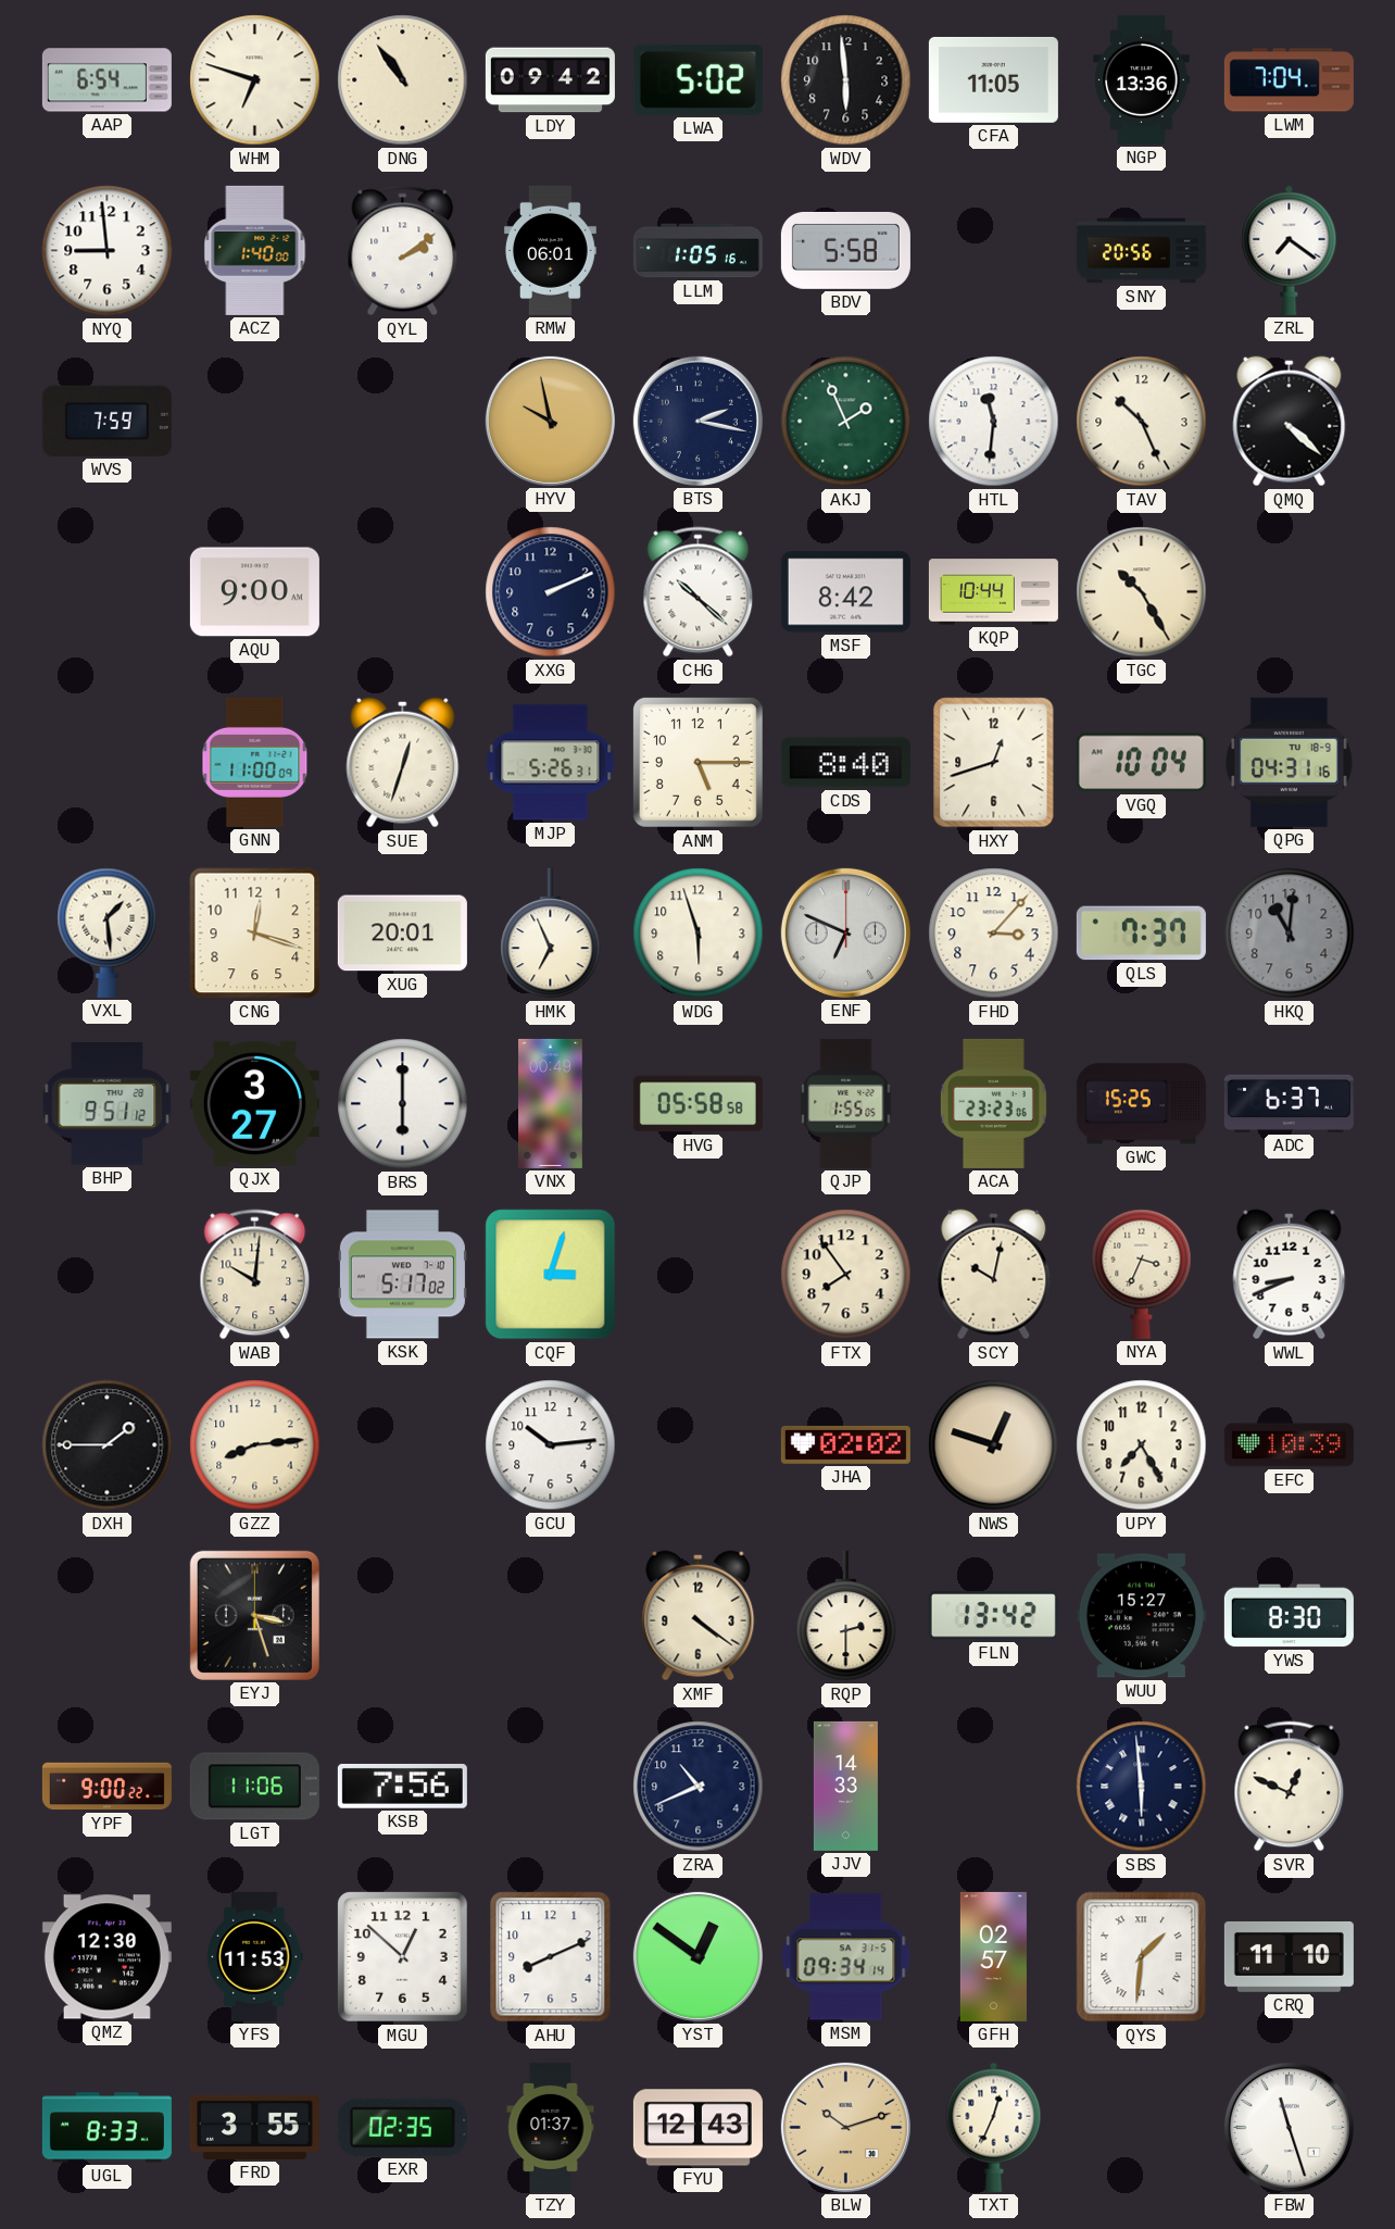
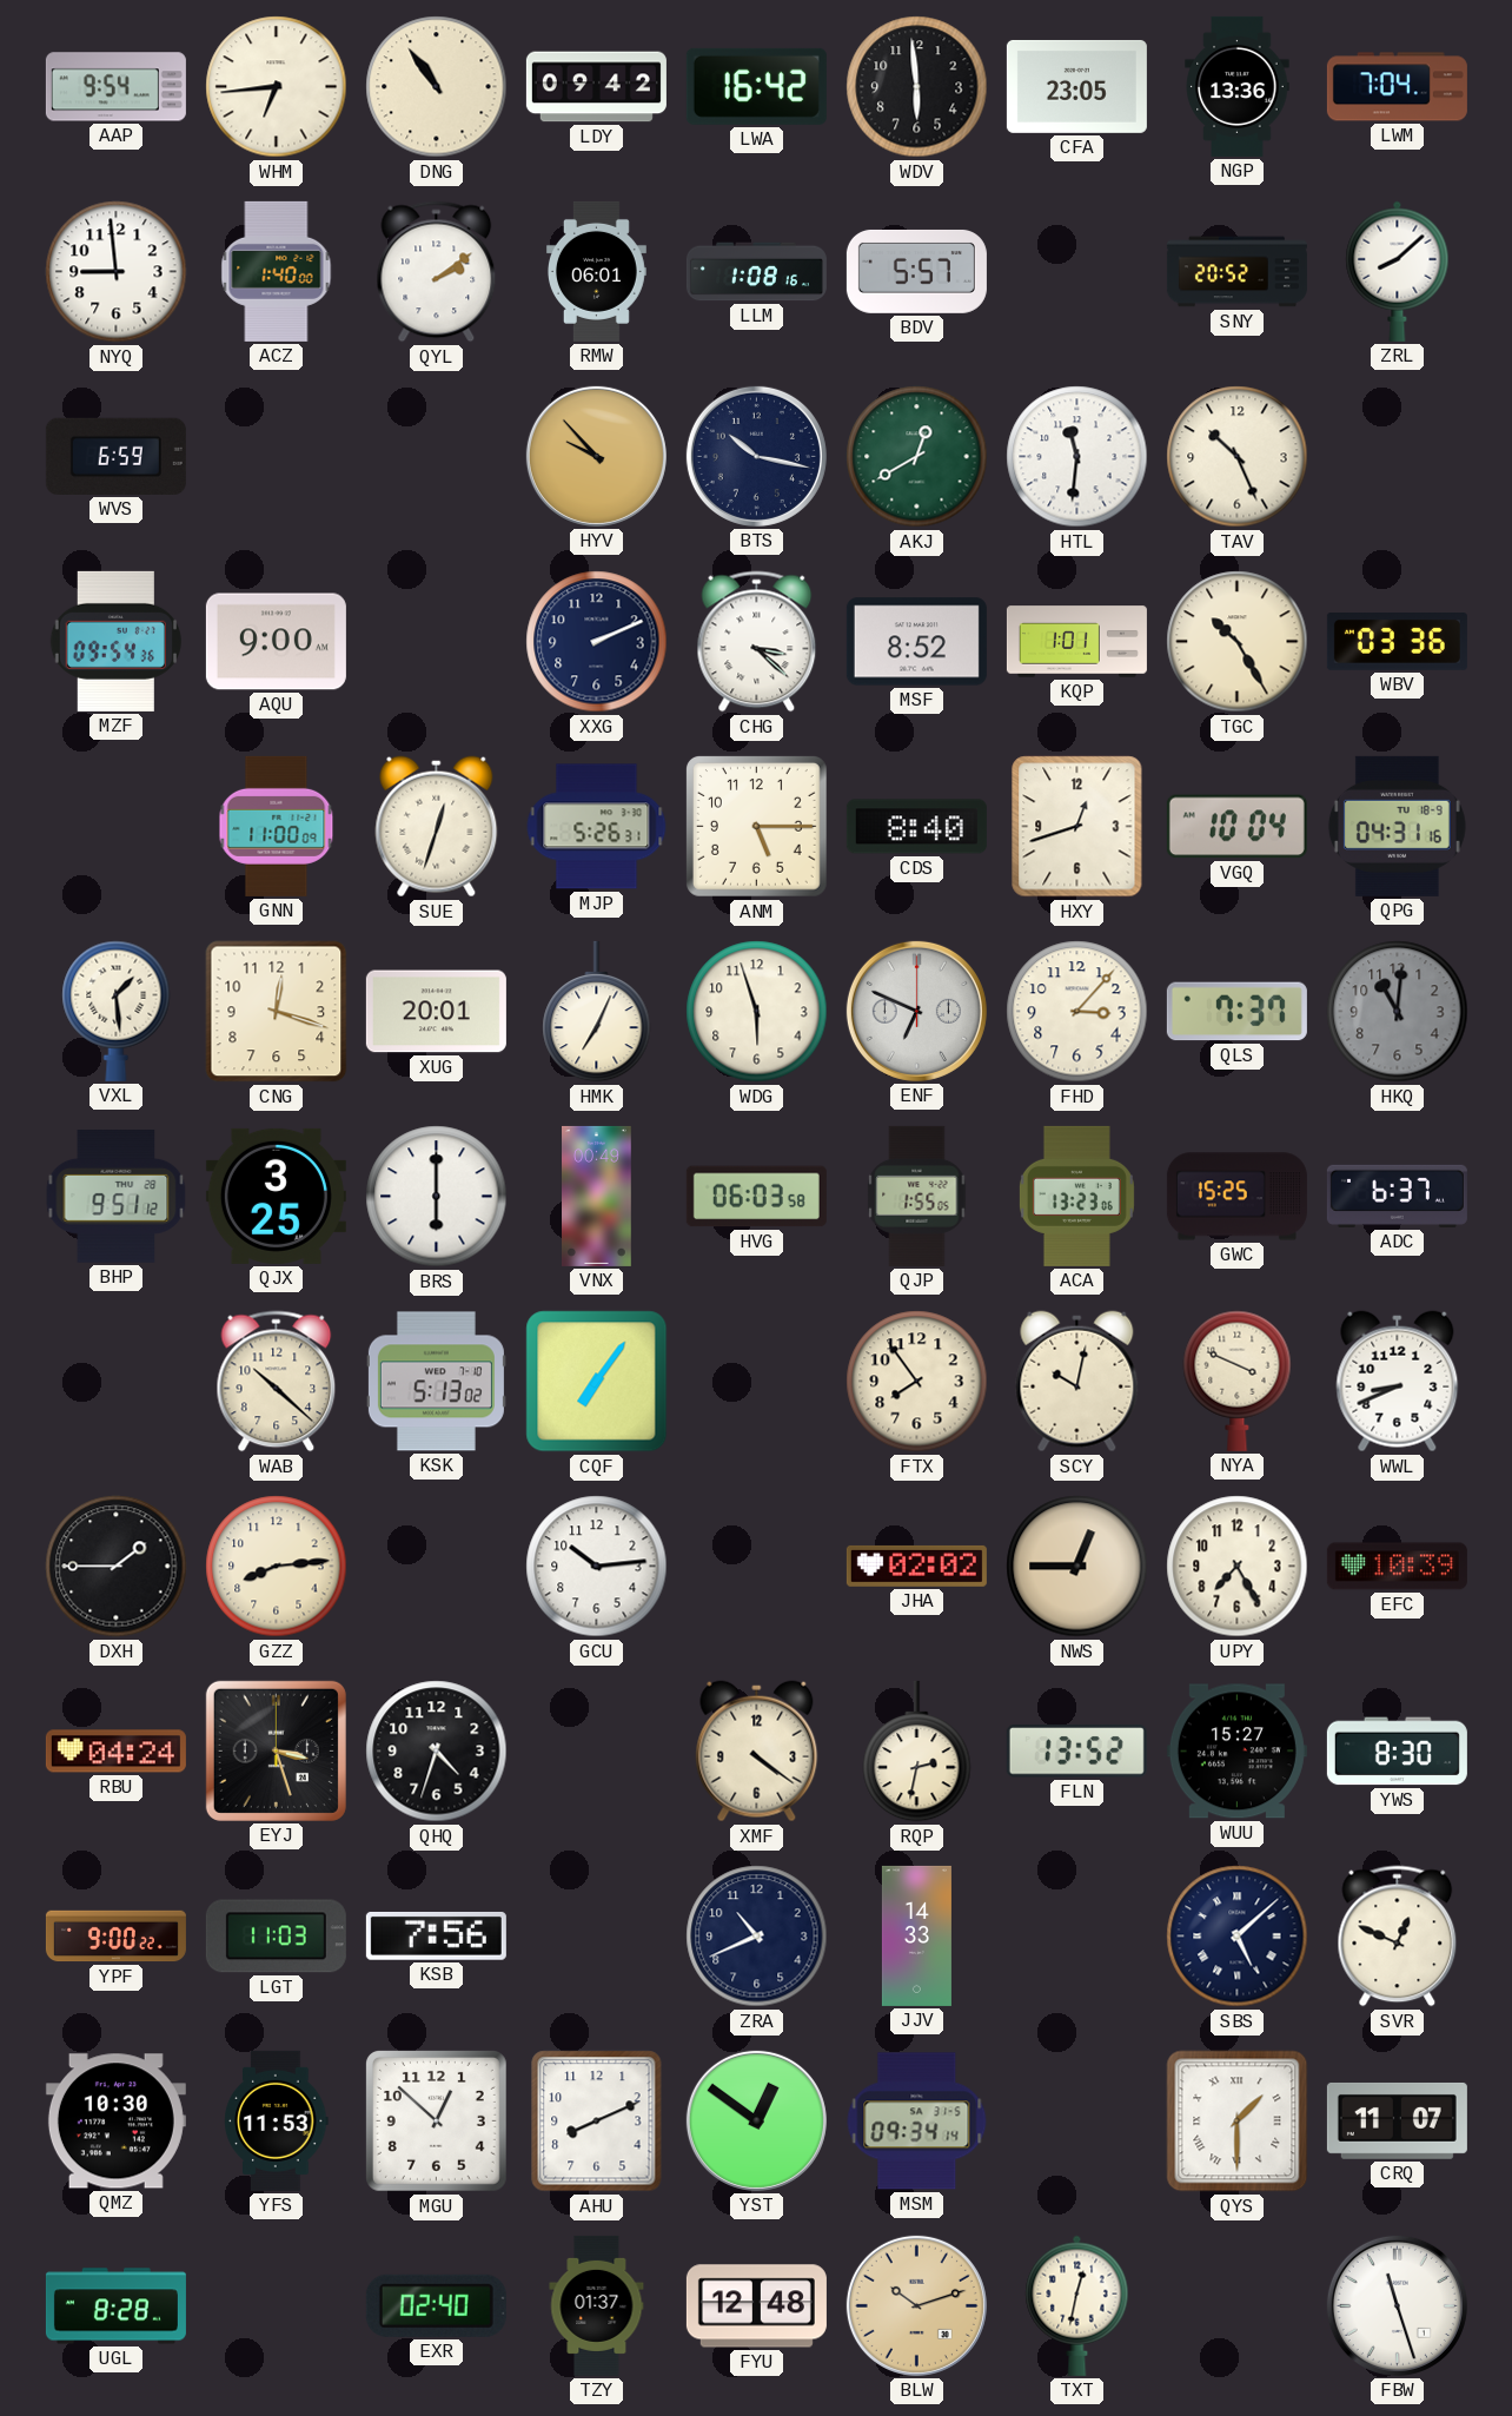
AAP: 6:54 -> 9:54
WHM: 6:48 -> 6:44
LWA: 5:02 -> 16:42
CFA: 11:05 -> 23:05
LLM: 1:05 -> 1:08
BDV: 5:58 -> 5:57
SNY: 20:56 -> 20:52
ZRL: 7:21 -> 8:08
WVS: 7:59 -> 6:59
HYV: 9:58 -> 9:53
BTS: 2:17 -> 10:17
AKJ: 1:56 -> 12:40
QMQ: 4:22 -> none
MZF: none -> 09:54
CHG: 10:22 -> 3:22
MSF: 8:42 -> 8:52
KQP: 10:44 -> 1:01
WBV: none -> 03:36
HMK: 6:56 -> 7:04
QJX: 3:27 -> 3:25
HVG: 05:58 -> 06:03
ACA: 23:23 -> 13:23
WAB: 10:01 -> 10:22
KSK: 5:17 -> 5:13
CQF: 3:03 -> 7:06
NYA: 3:34 -> 3:49
NWS: 12:48 -> 12:45
RBU: none -> 04:24
QHQ: none -> 4:33
RQP: 2:30 -> 2:32
FLN: 13:42 -> 13:52
LGT: 11:06 -> 11:03
SBS: 5:59 -> 5:08
QMZ: 12:30 -> 10:30
GFH: 02:57 -> none
QYS: 1:31 -> 1:30
CRQ: 11:10 -> 11:07
UGL: 8:33 -> 8:28
FRD: 3:55 -> none
EXR: 02:35 -> 02:40
FYU: 12:43 -> 12:48
TXT: 12:34 -> 12:32
